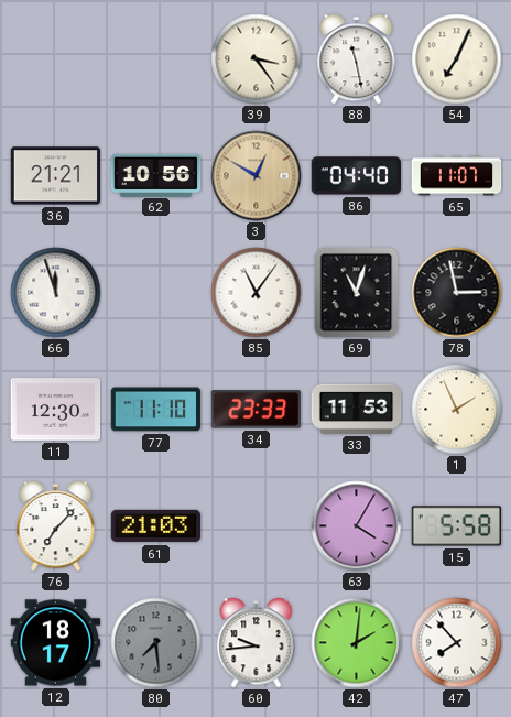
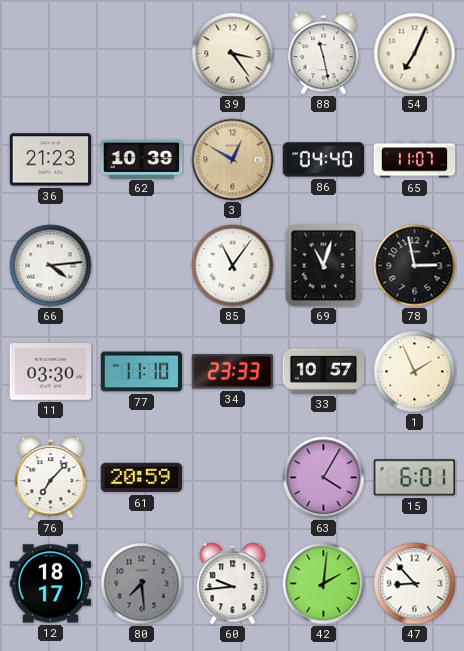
36: 21:21 -> 21:23
62: 10:56 -> 10:39
66: 11:57 -> 4:14
11: 12:30 -> 03:30
33: 11:53 -> 10:57
61: 21:03 -> 20:59
15: 5:58 -> 6:01
47: 7:53 -> 8:53
